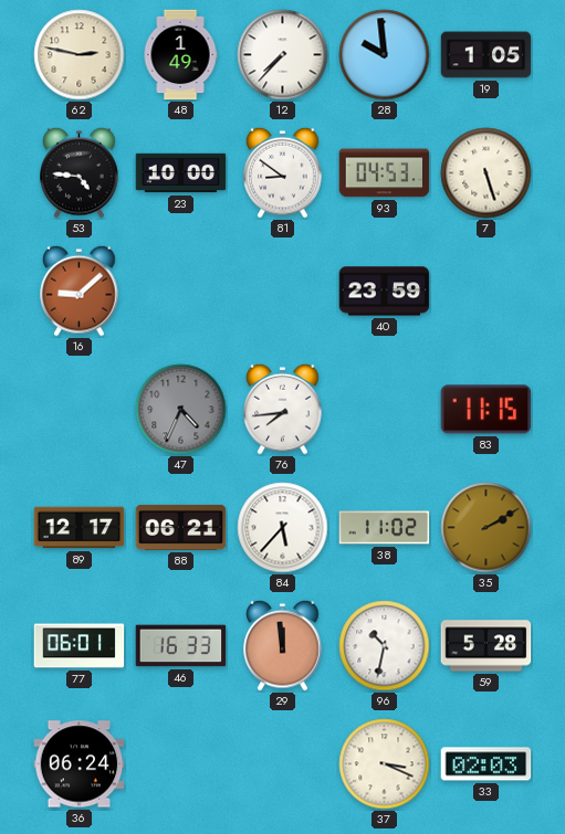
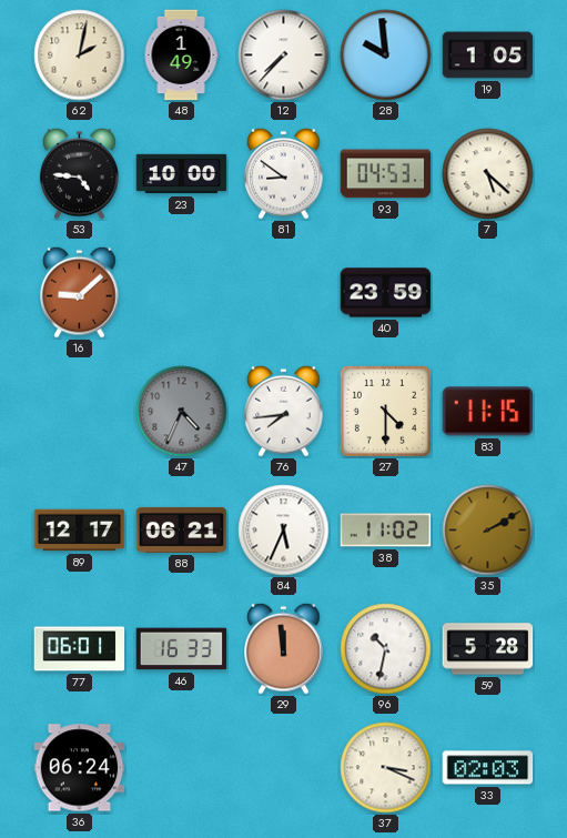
62: 2:47 -> 2:02
7: 5:27 -> 5:22
27: none -> 4:30
84: 5:37 -> 5:34
